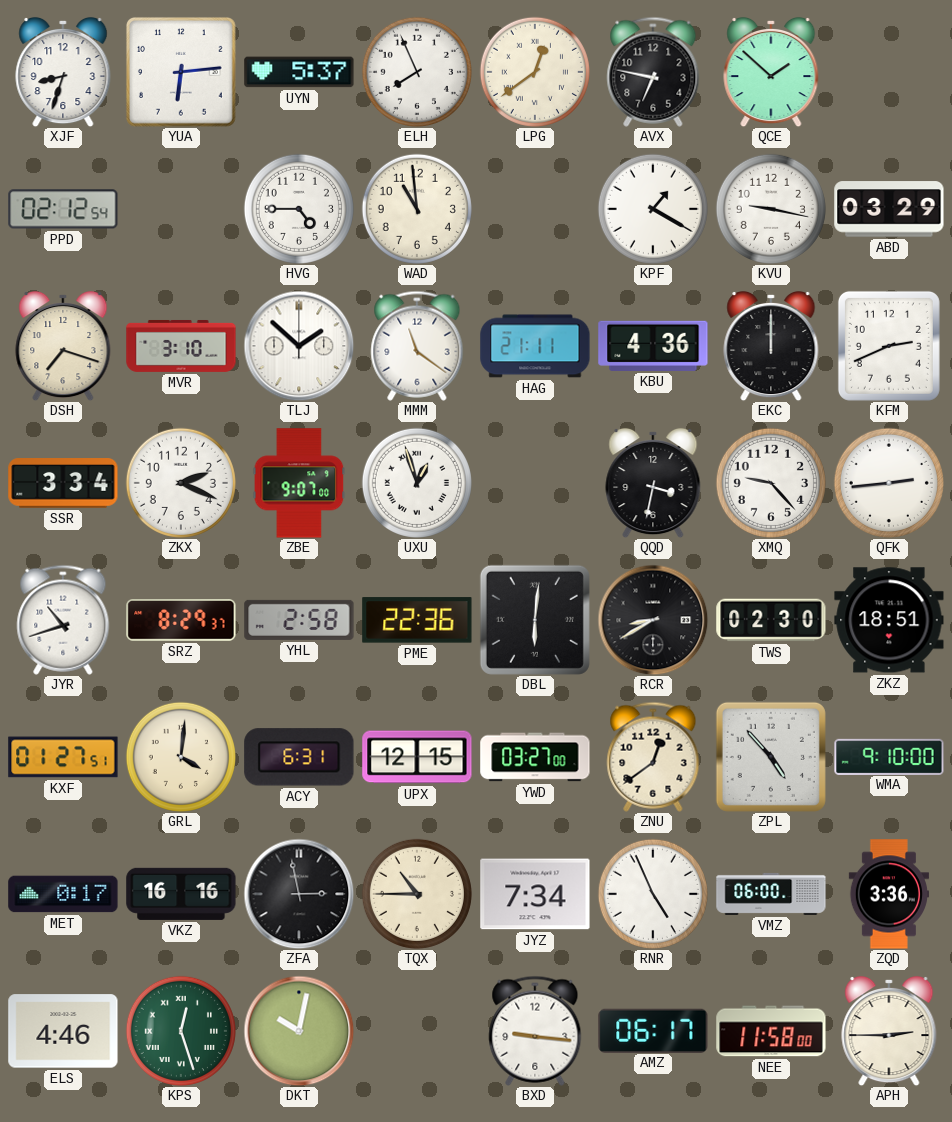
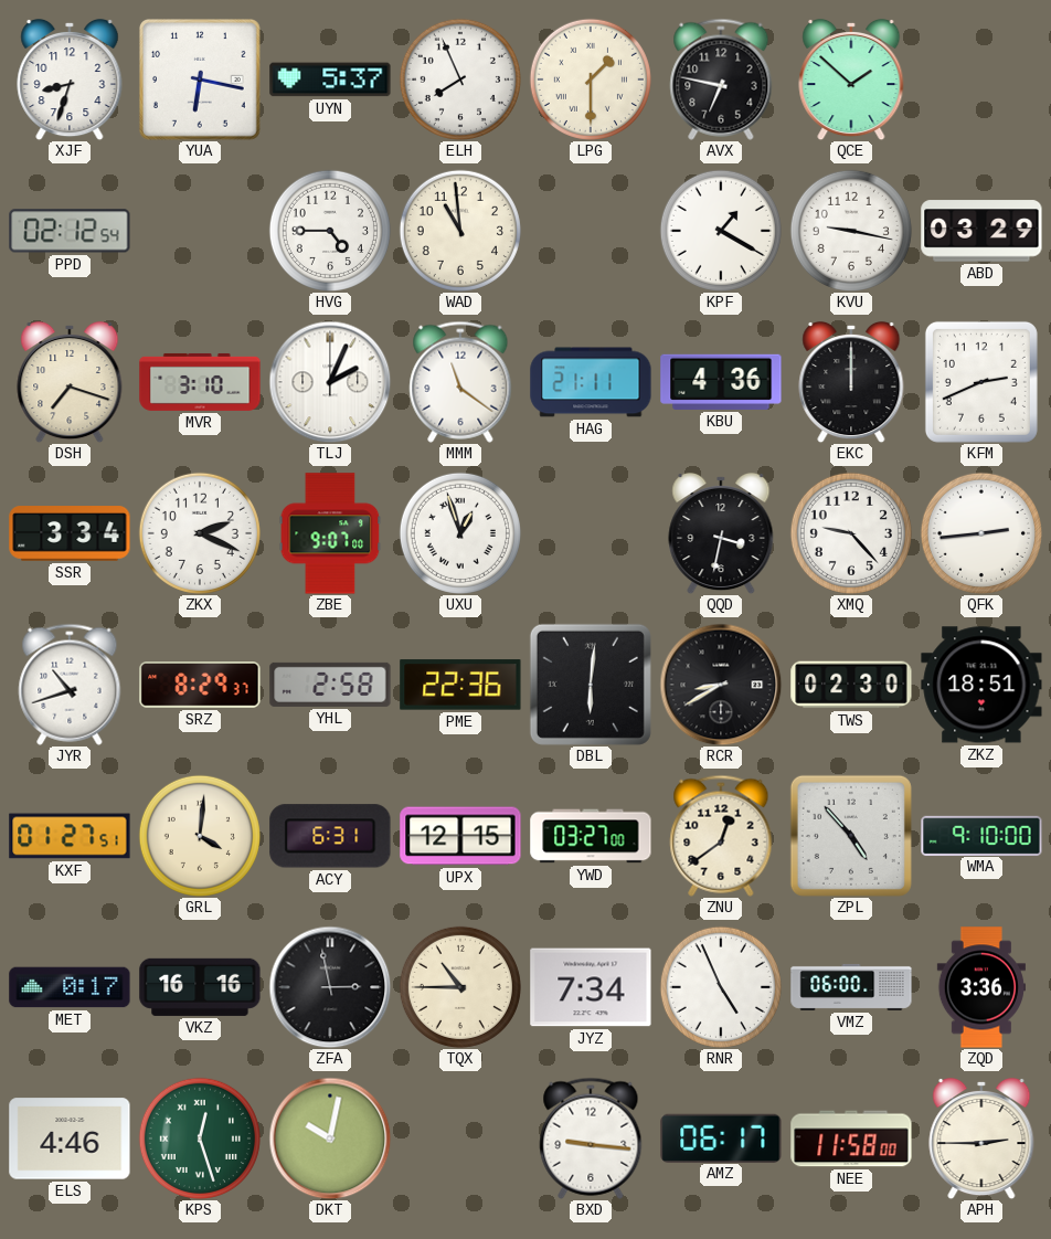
YUA: 6:14 -> 6:17
LPG: 12:39 -> 1:30
TLJ: 1:52 -> 2:04
